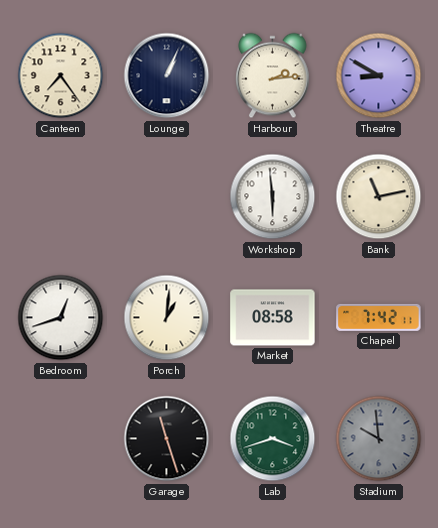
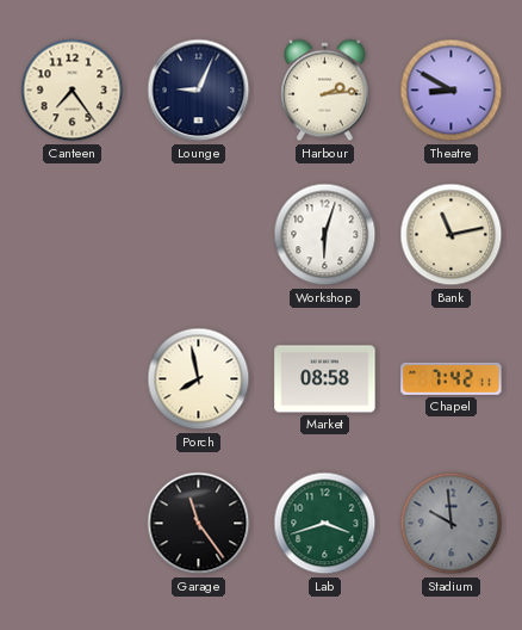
Lounge: 1:04 -> 9:04
Workshop: 5:59 -> 6:03
Bedroom: 12:42 -> none
Porch: 1:01 -> 7:58
Garage: 11:27 -> 11:24
